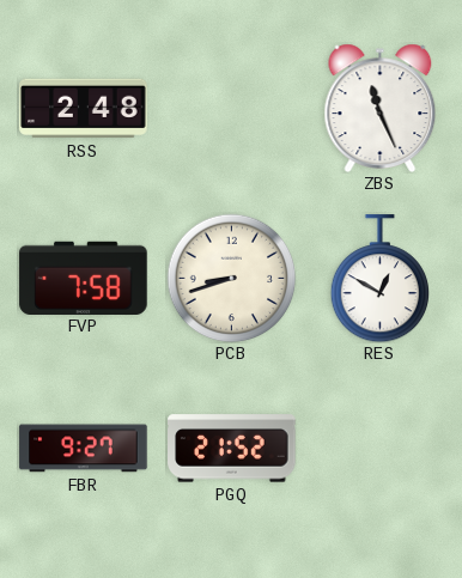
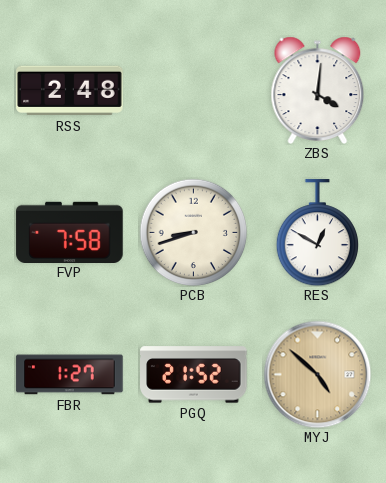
ZBS: 11:26 -> 4:01
FBR: 9:27 -> 1:27
MYJ: none -> 4:52
